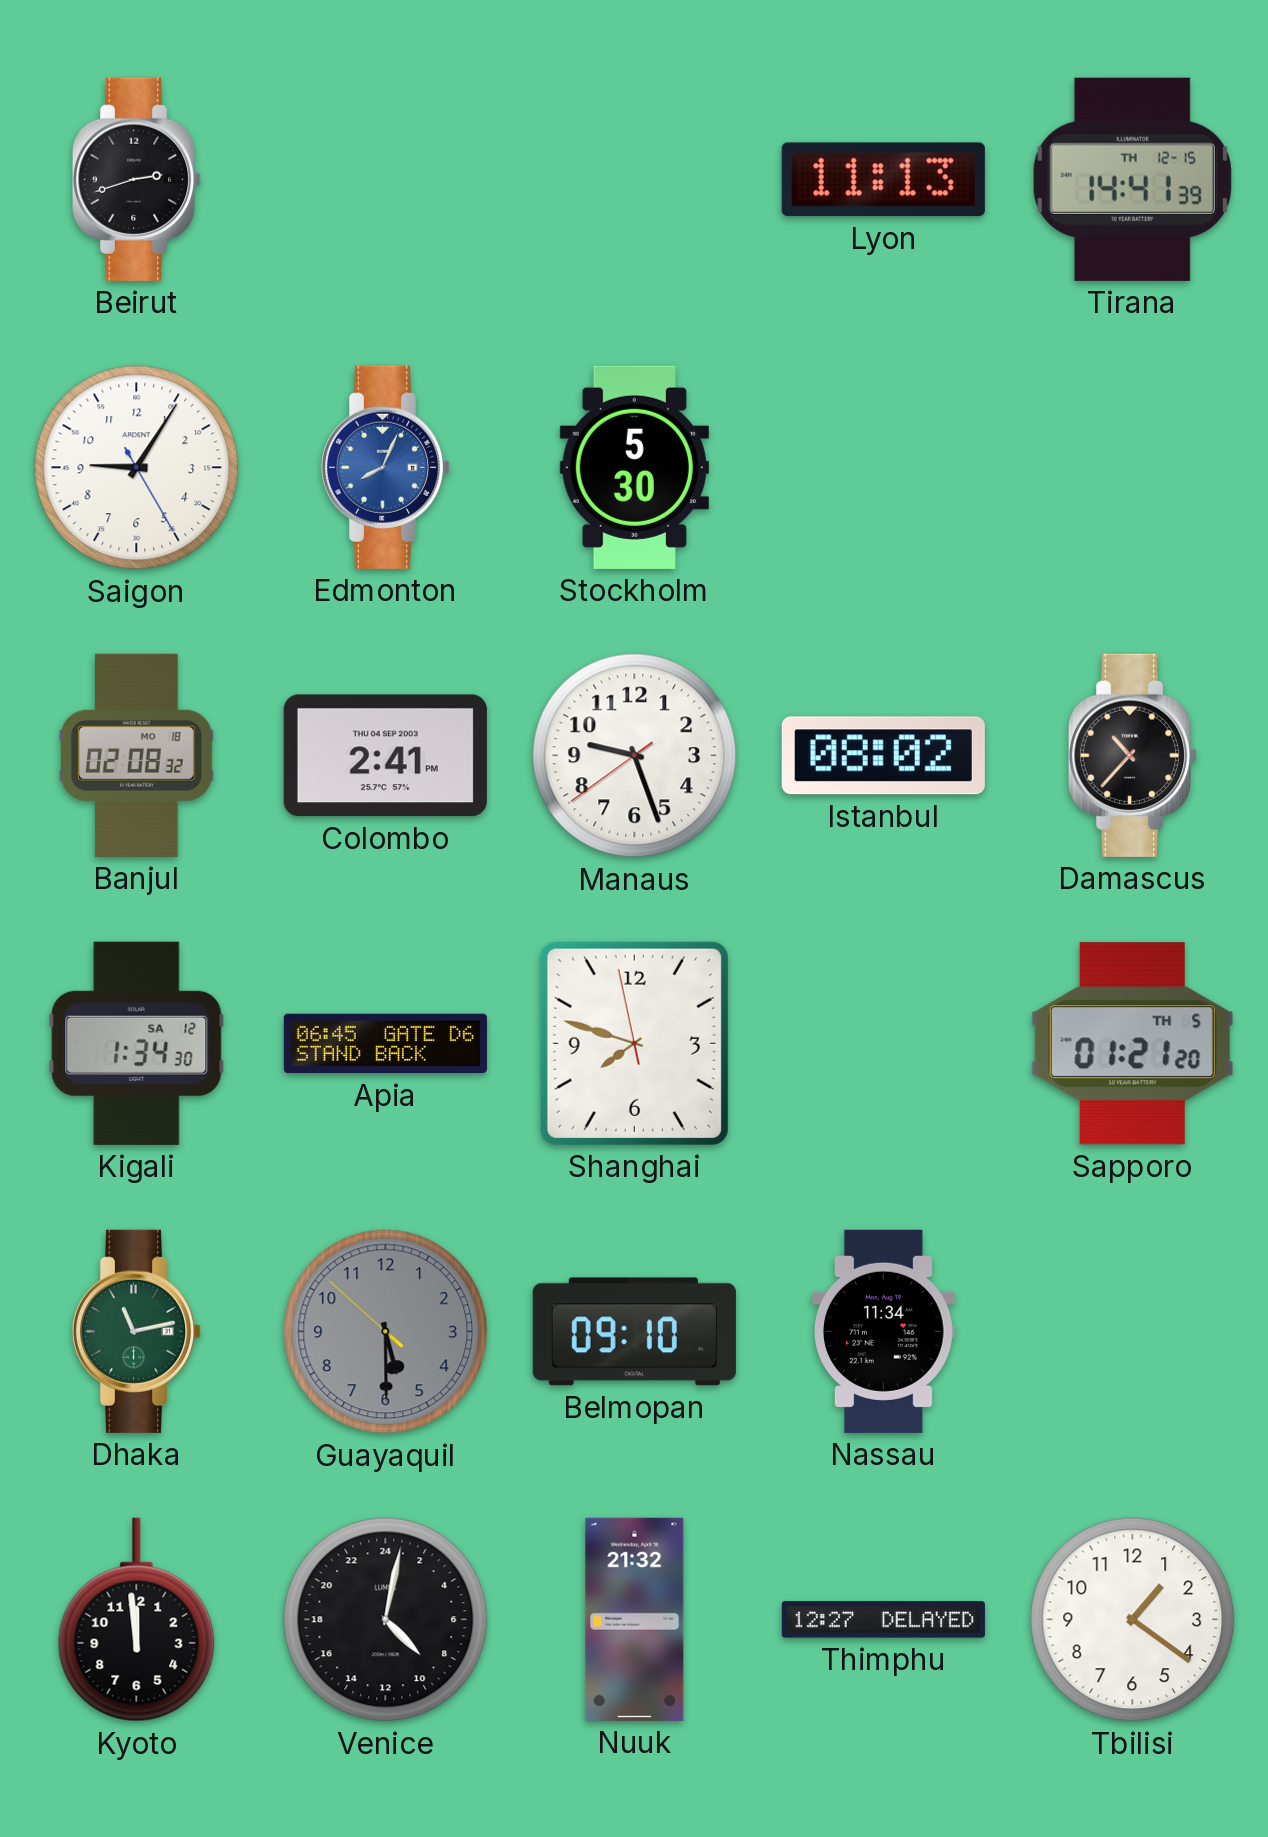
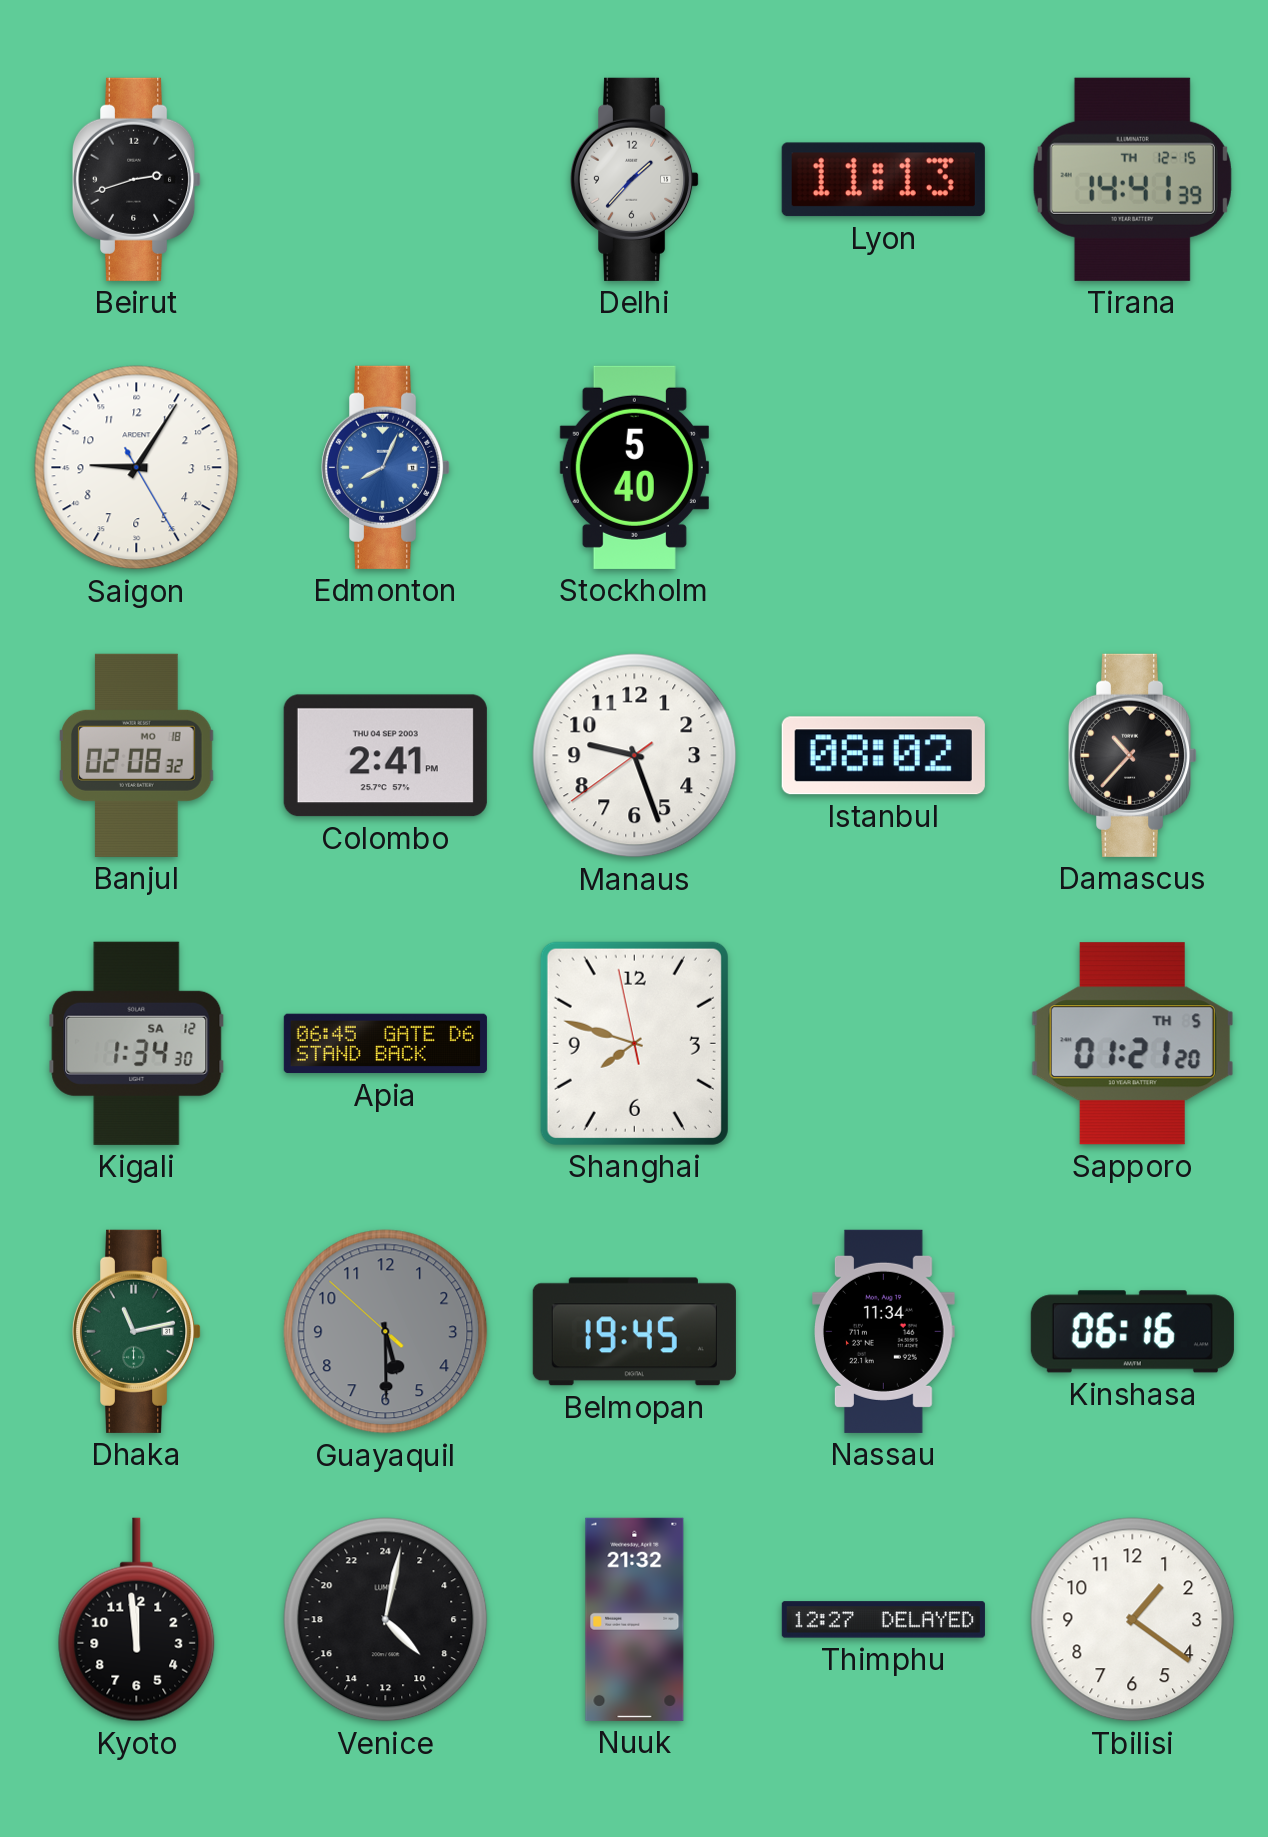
Delhi: none -> 1:37
Stockholm: 5:30 -> 5:40
Belmopan: 09:10 -> 19:45
Kinshasa: none -> 06:16
